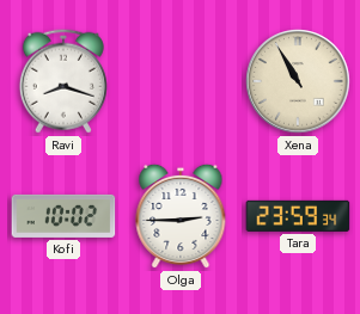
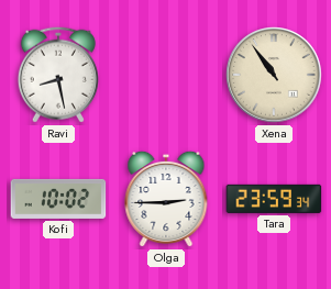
Ravi: 8:18 -> 8:28
Xena: 10:55 -> 10:54
